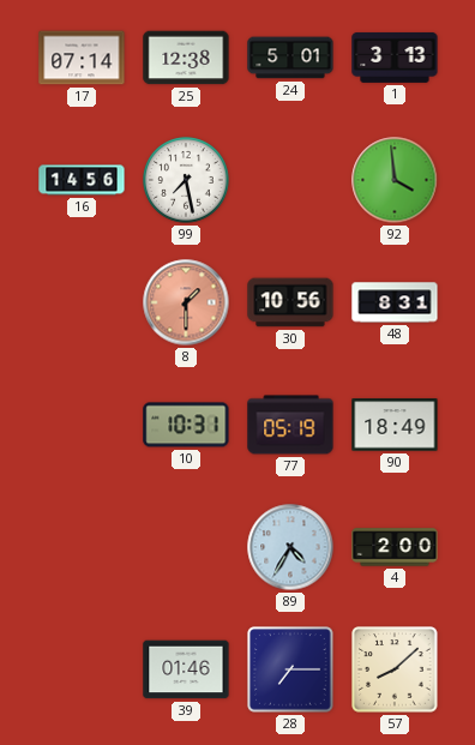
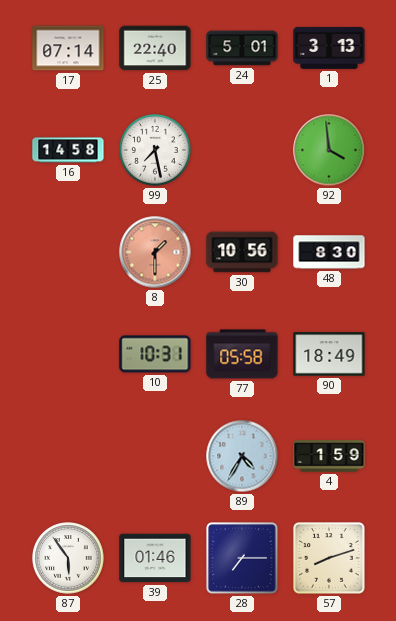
25: 12:38 -> 22:40
16: 14:56 -> 14:58
48: 8:31 -> 8:30
77: 05:19 -> 05:58
4: 2:00 -> 1:59
87: none -> 5:54
57: 8:08 -> 8:12
